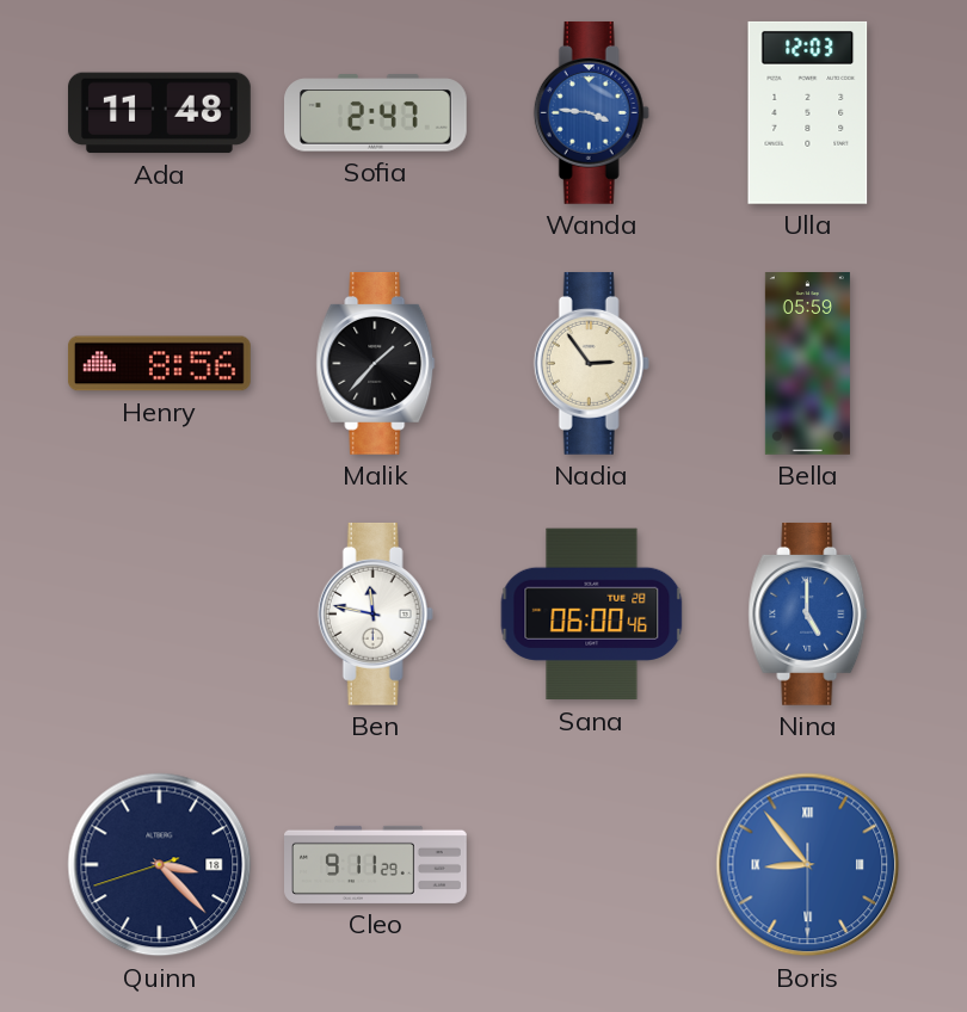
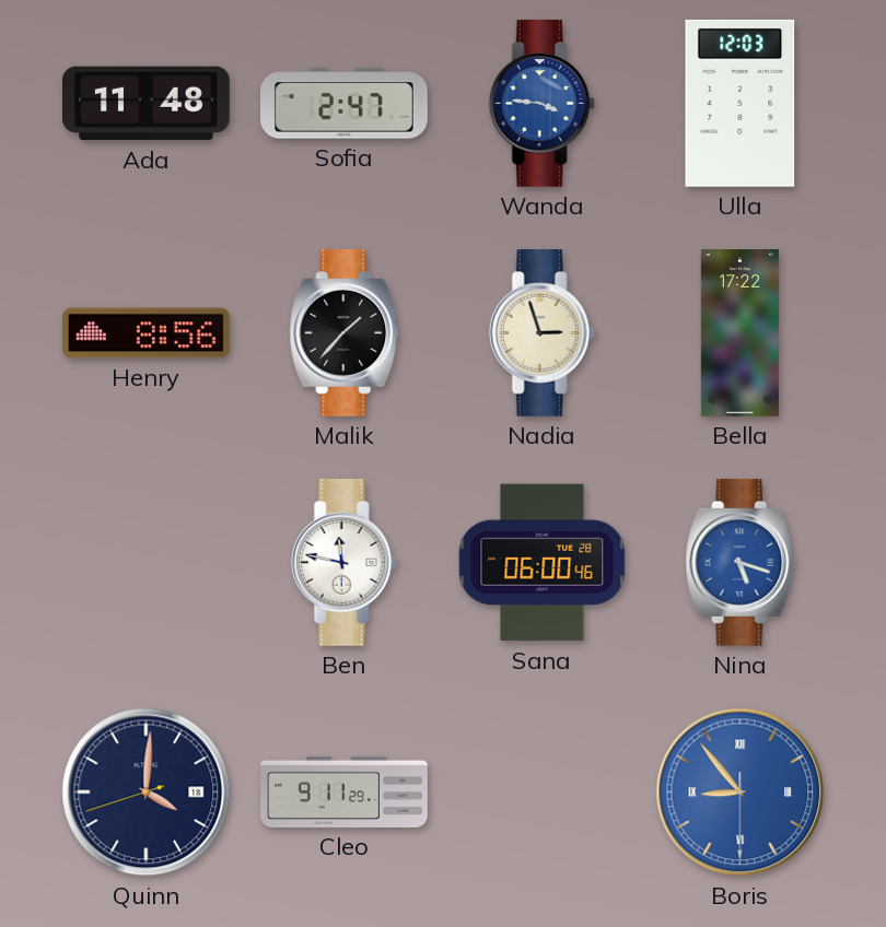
Nadia: 2:54 -> 2:57
Bella: 05:59 -> 17:22
Nina: 5:00 -> 5:18
Quinn: 3:22 -> 4:00
